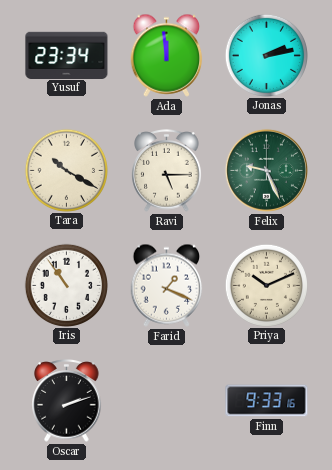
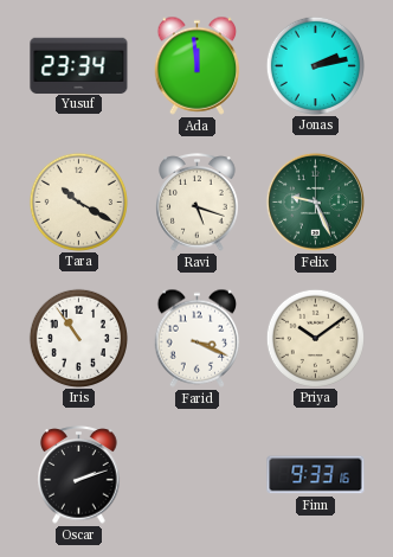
Ravi: 5:15 -> 5:18
Farid: 1:19 -> 3:19
Priya: 10:11 -> 10:09
